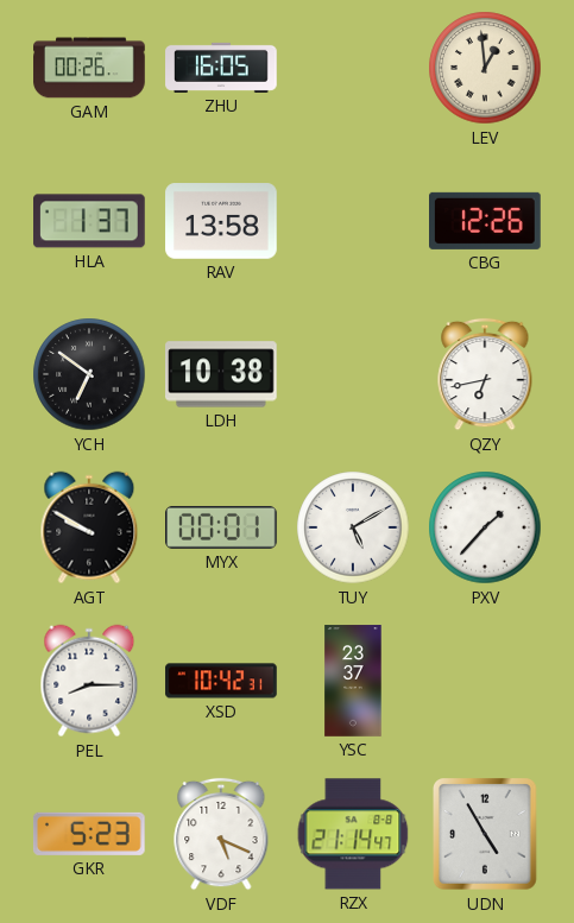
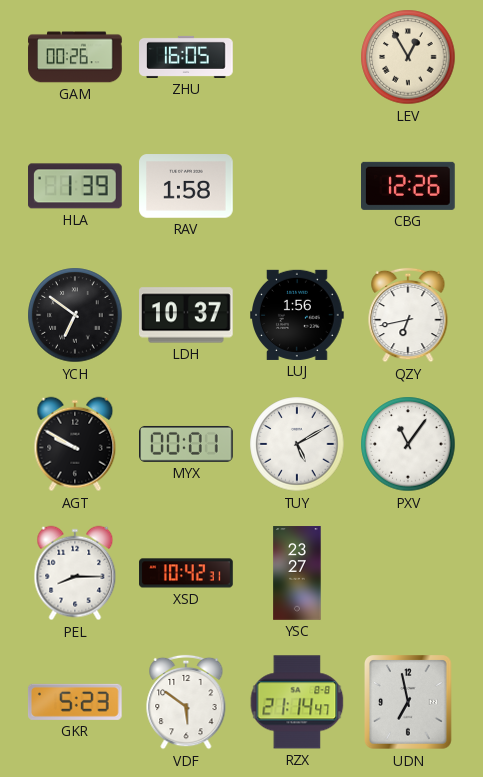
LEV: 12:59 -> 12:55
HLA: 1:37 -> 1:39
RAV: 13:58 -> 1:58
LDH: 10:38 -> 10:37
LUJ: none -> 1:56
PXV: 1:37 -> 11:06
YSC: 23:37 -> 23:27
VDF: 5:19 -> 5:51
UDN: 4:55 -> 6:58
